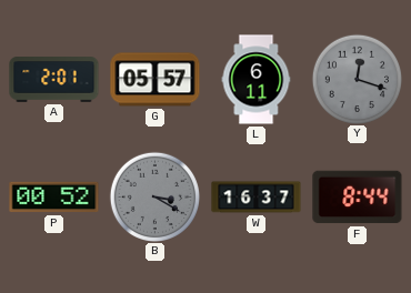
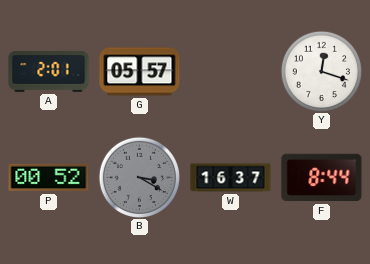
L: 6:11 -> none
Y dial: grey -> white
